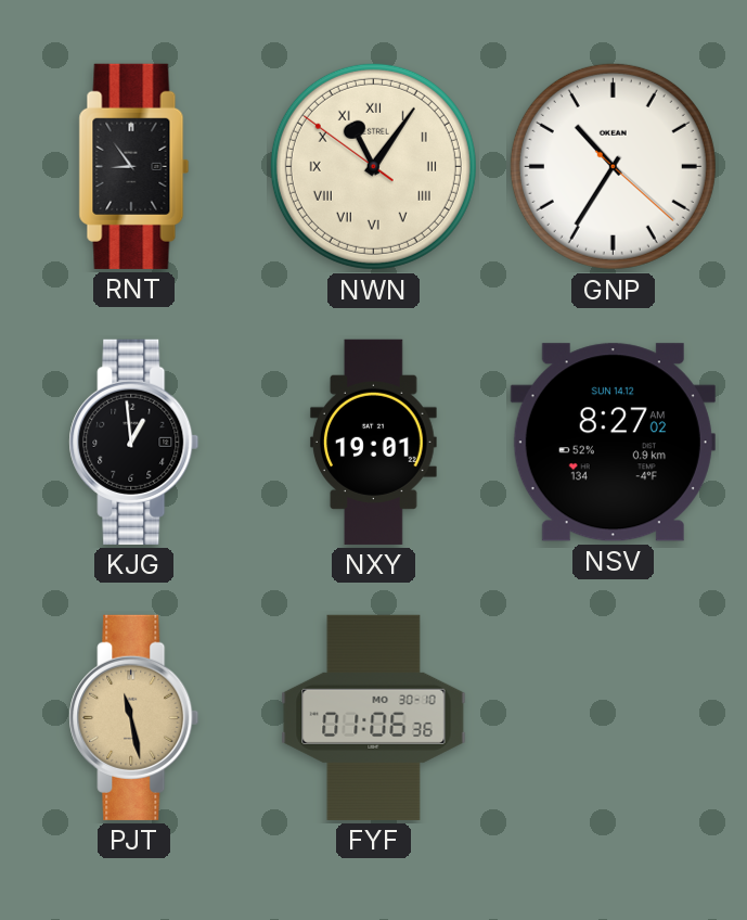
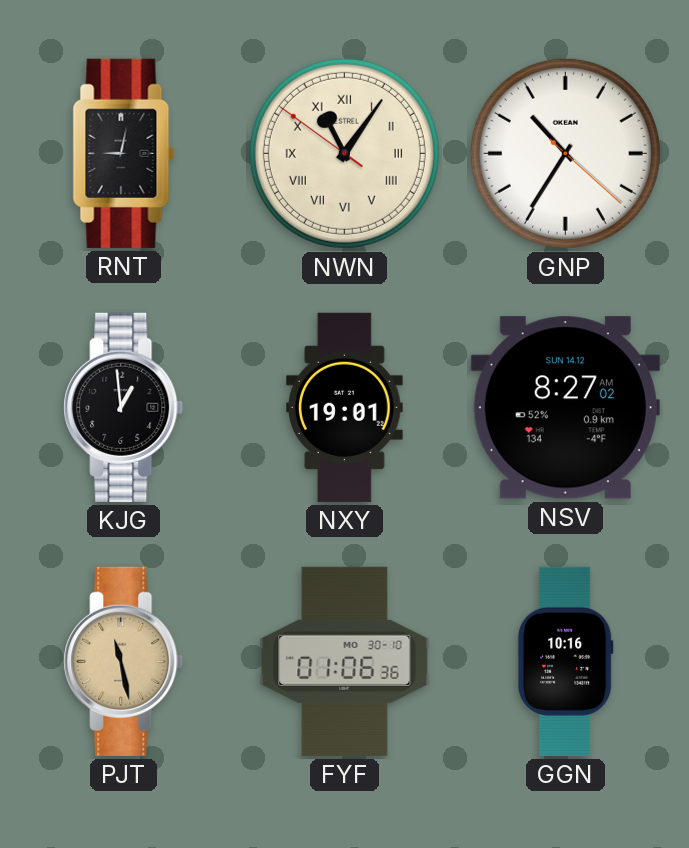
RNT: 8:54 -> 9:02
GGN: none -> 10:16
